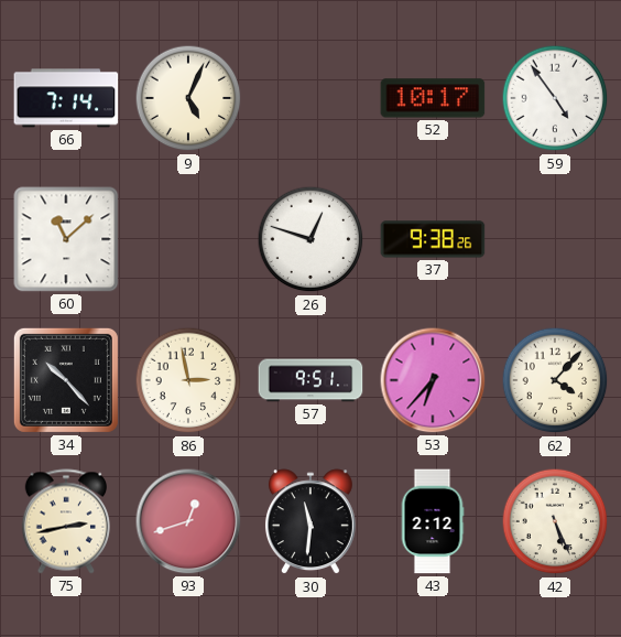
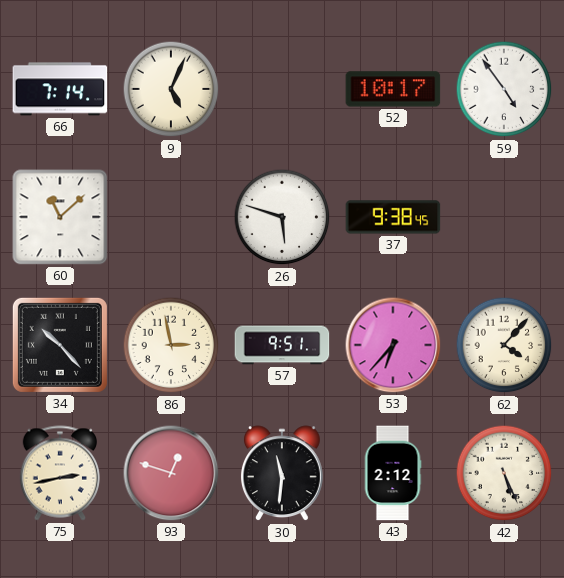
26: 12:48 -> 5:48
37: 9:38:26 -> 9:38:45
93: 12:42 -> 12:48
